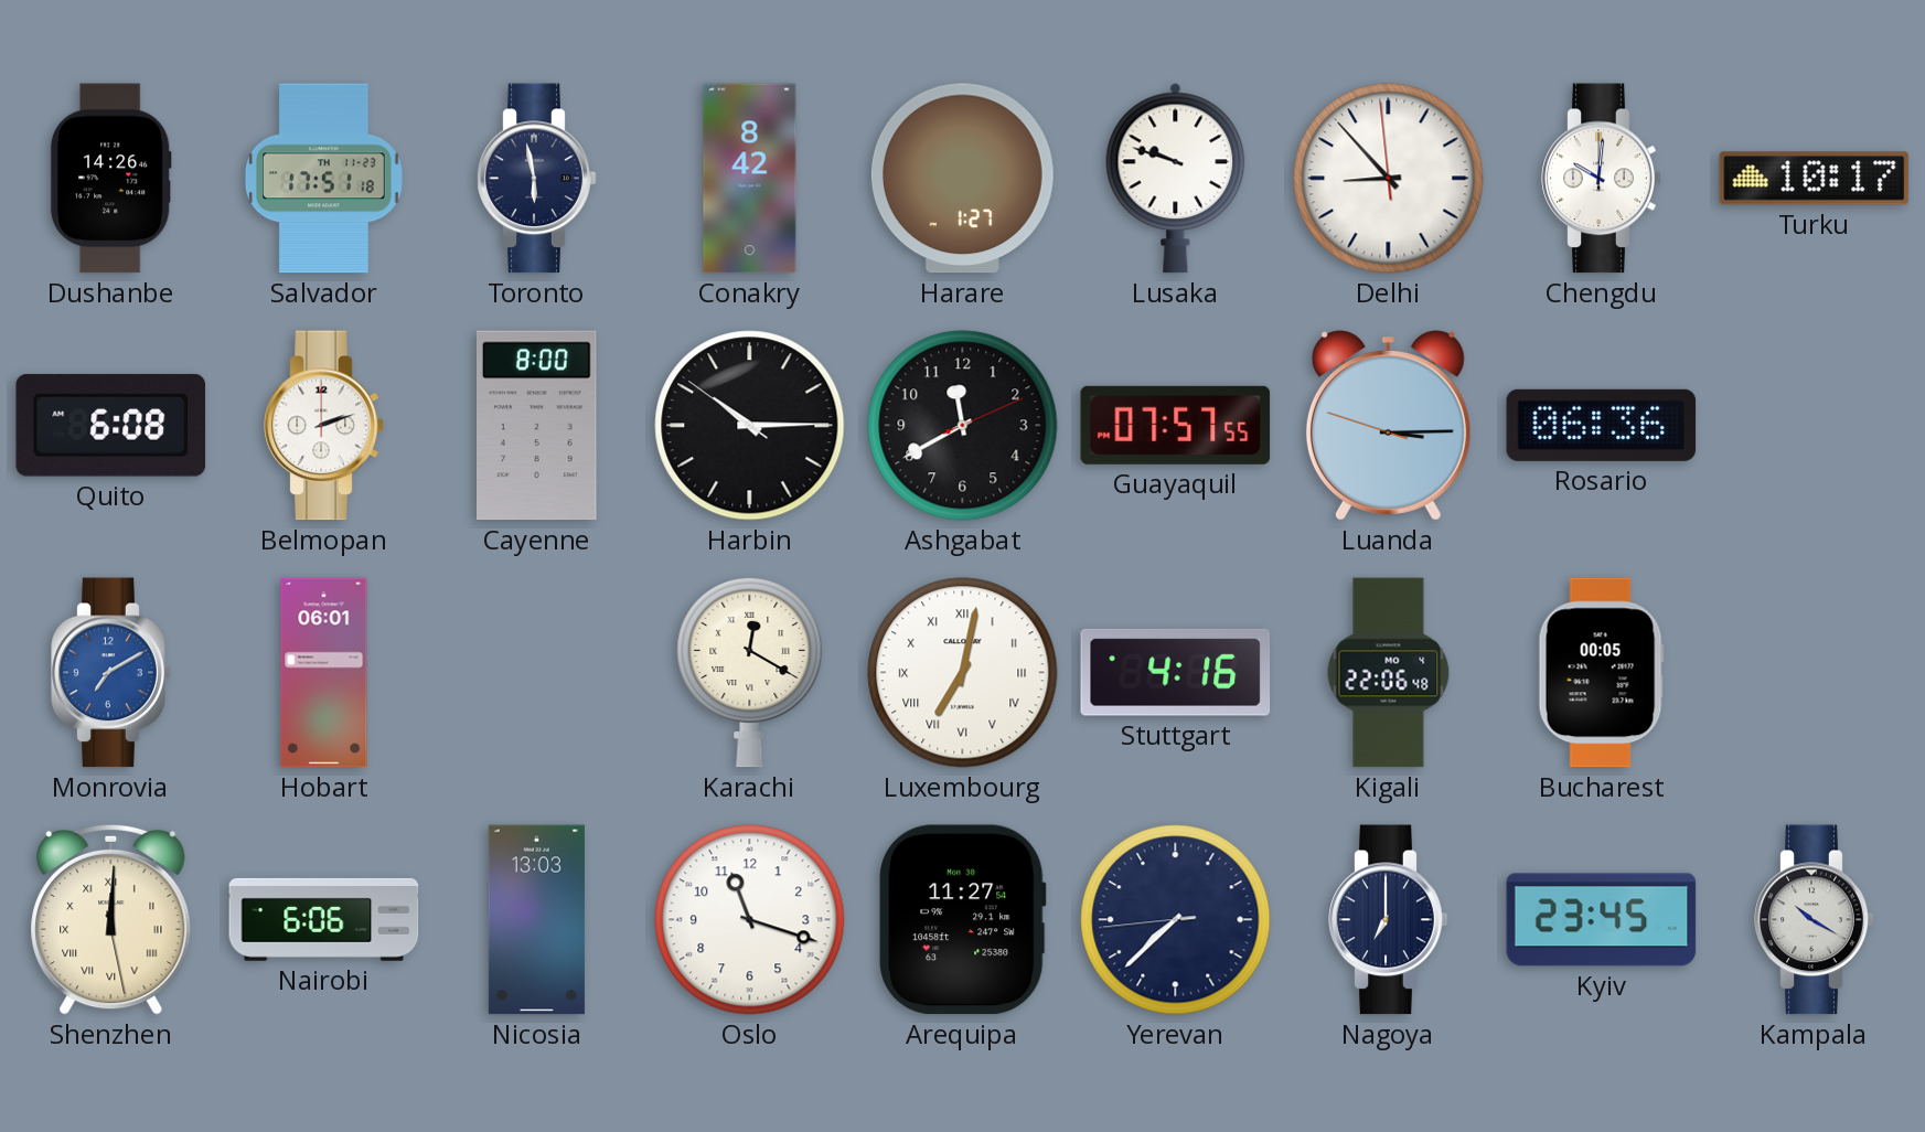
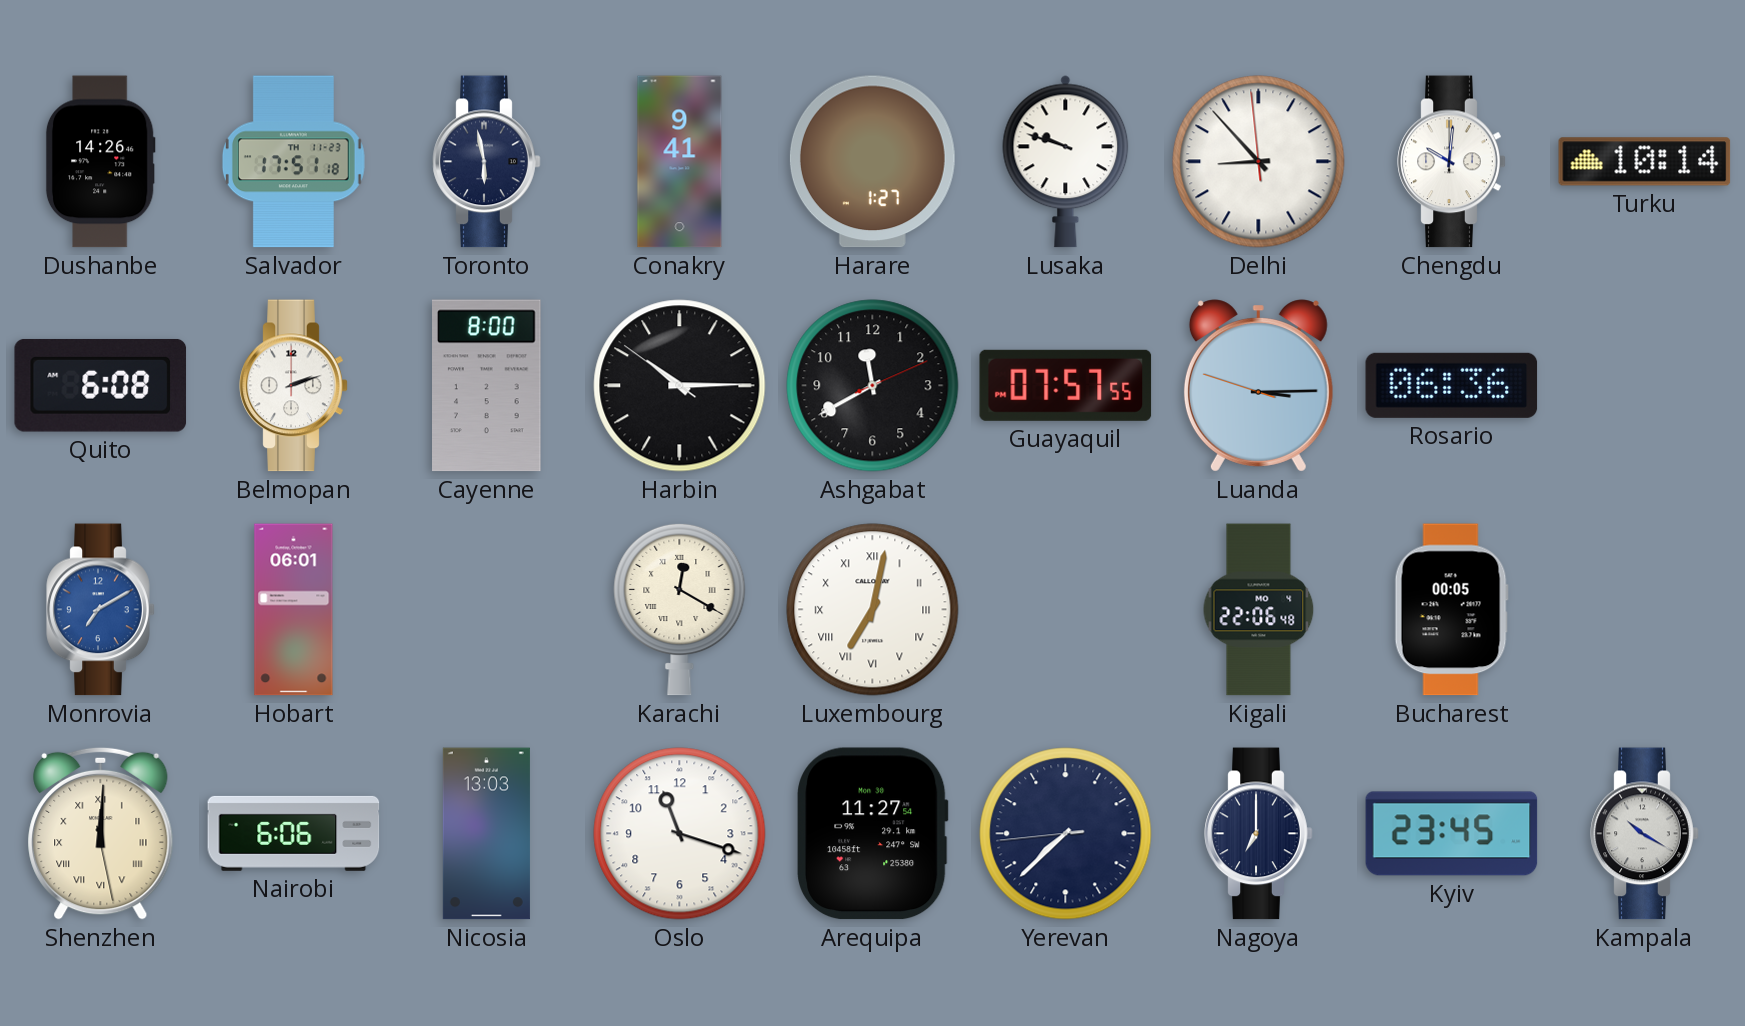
Conakry: 8:42 -> 9:41
Turku: 10:17 -> 10:14
Stuttgart: 4:16 -> none
